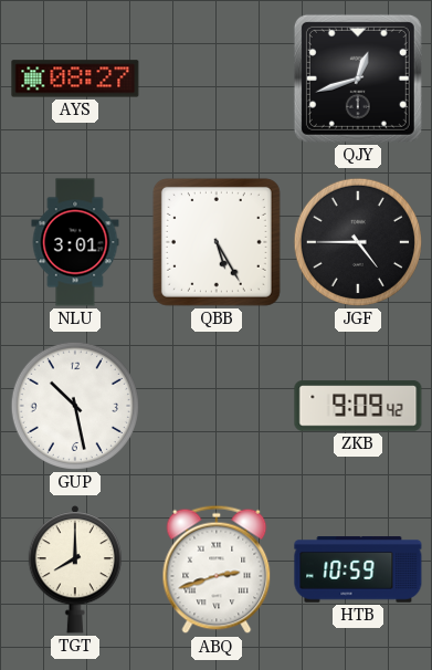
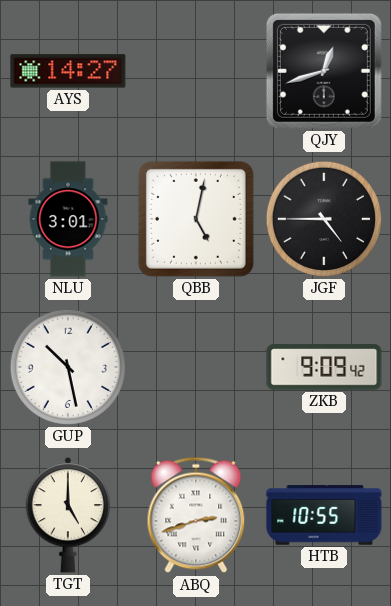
AYS: 08:27 -> 14:27
QBB: 5:25 -> 5:02
TGT: 8:00 -> 5:00
HTB: 10:59 -> 10:55
